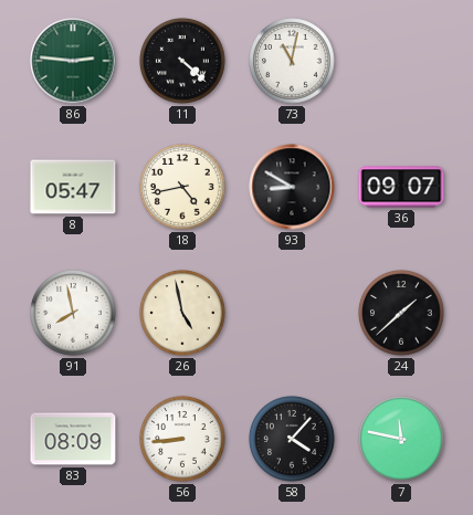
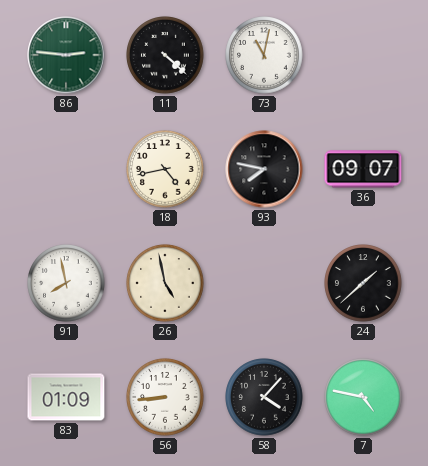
8: 05:47 -> none
93: 8:50 -> 7:47
83: 08:09 -> 01:09
7: 11:47 -> 4:47
